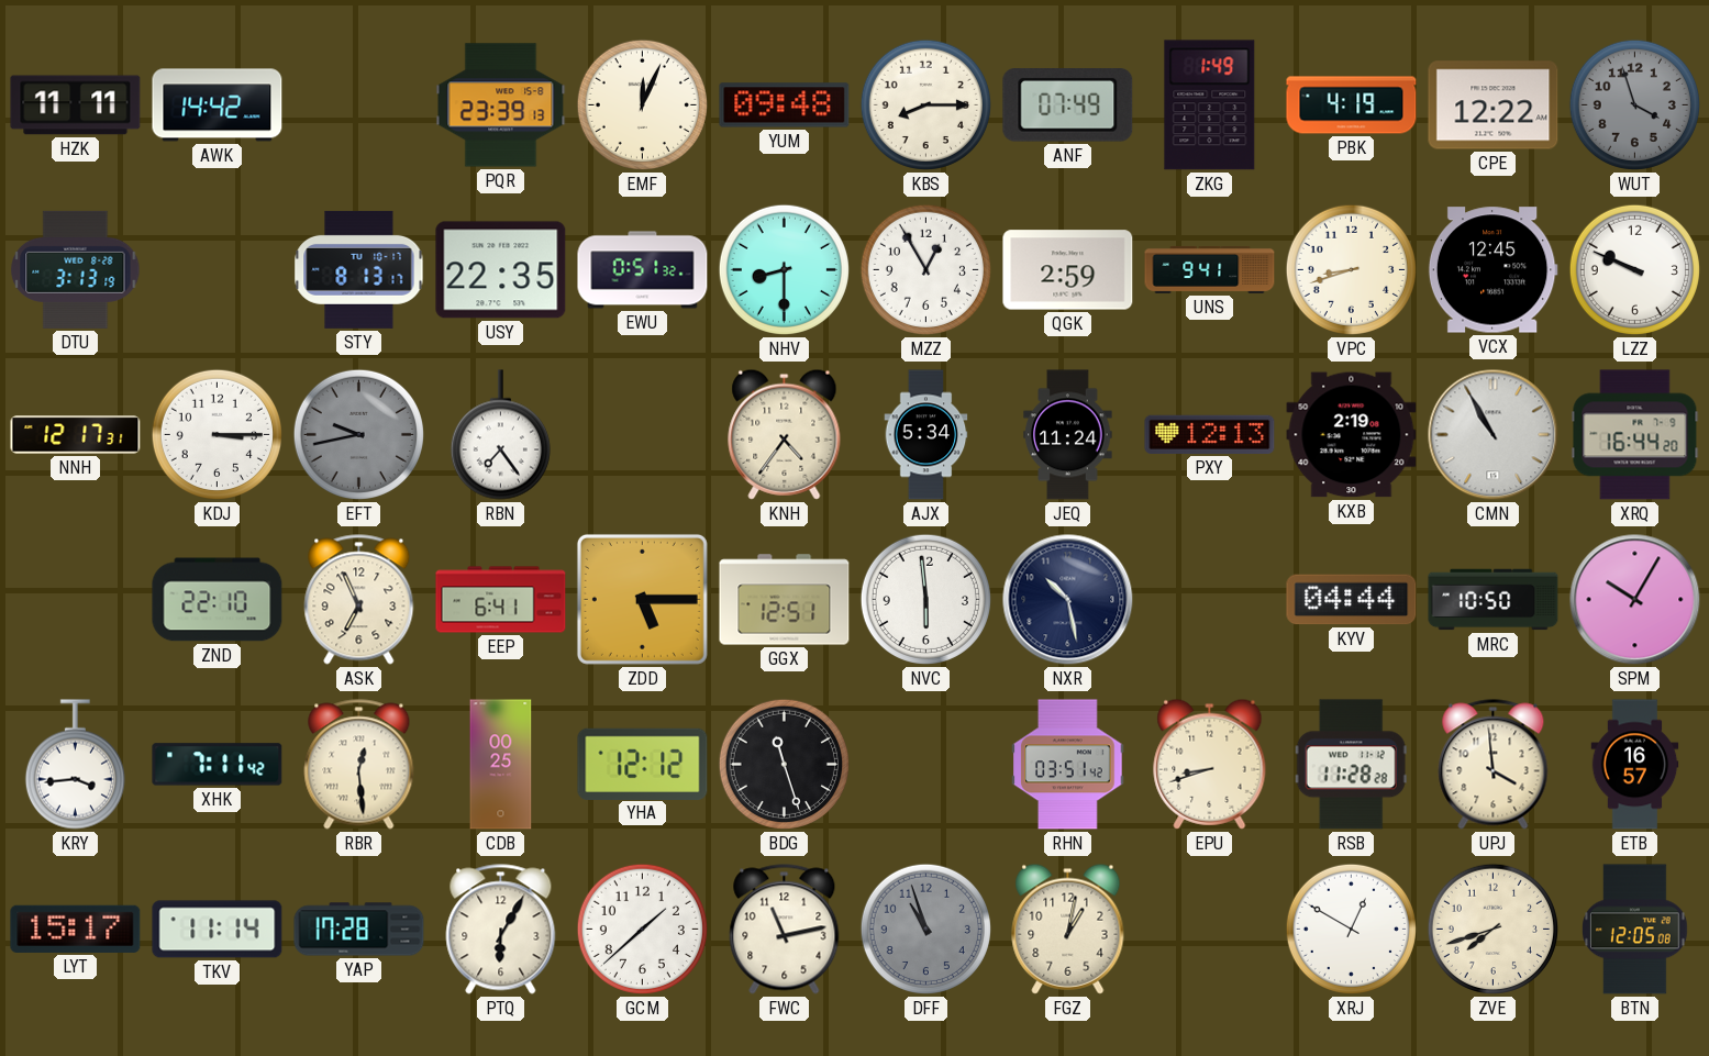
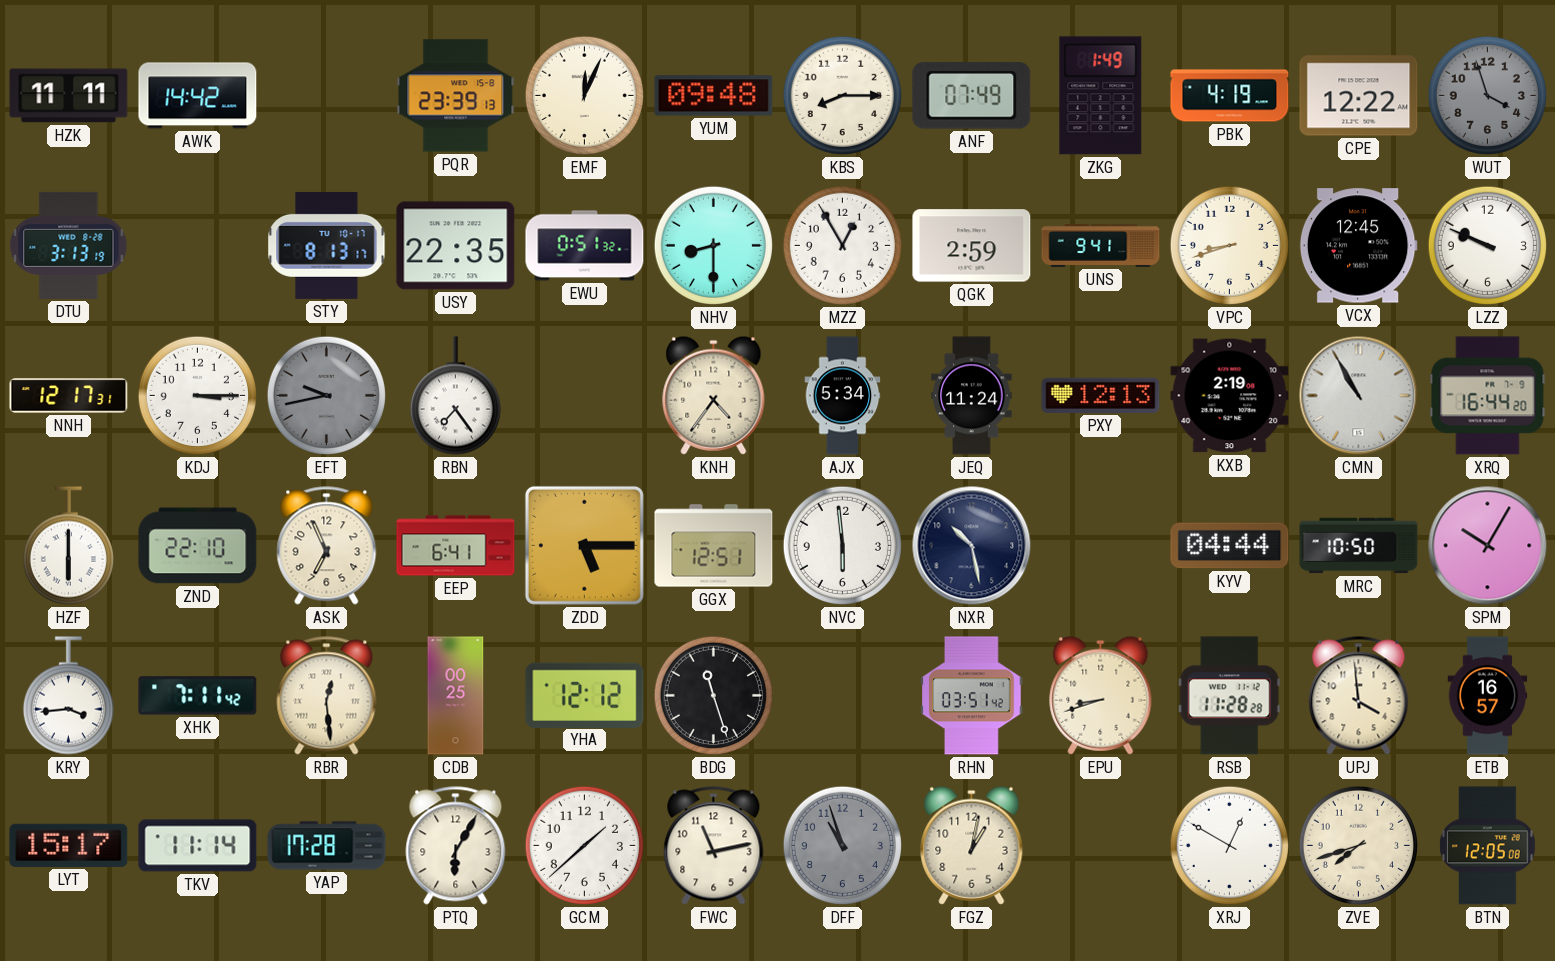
HZF: none -> 6:00
